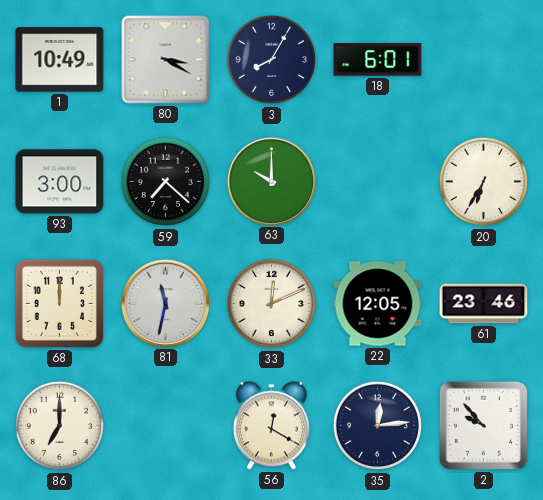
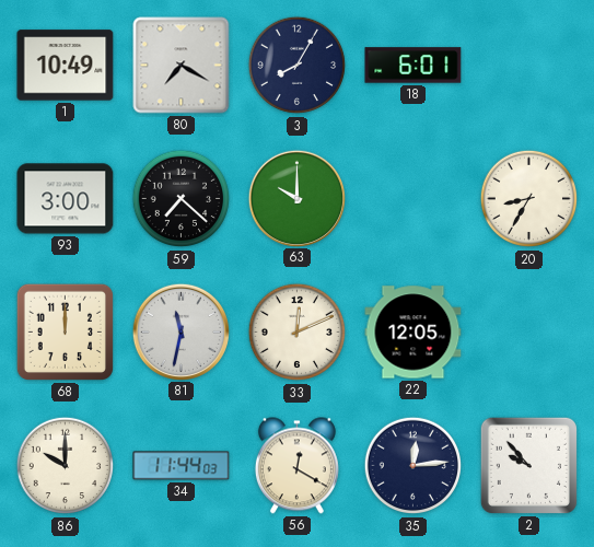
80: 3:20 -> 7:20
20: 6:35 -> 8:35
61: 23:46 -> none
86: 7:00 -> 10:00
34: none -> 11:44
